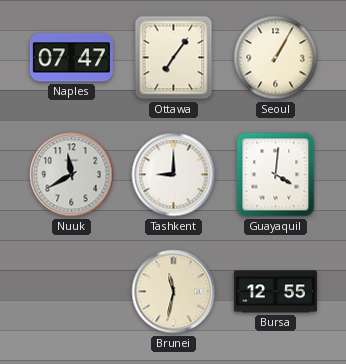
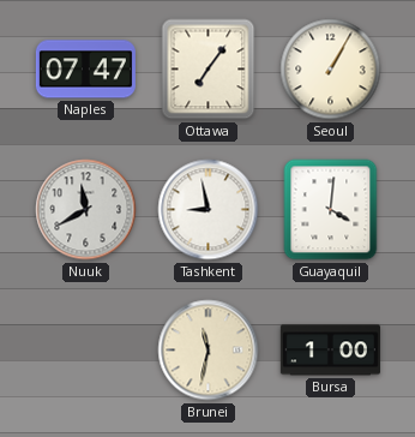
Tashkent: 9:00 -> 8:58
Bursa: 12:55 -> 1:00
